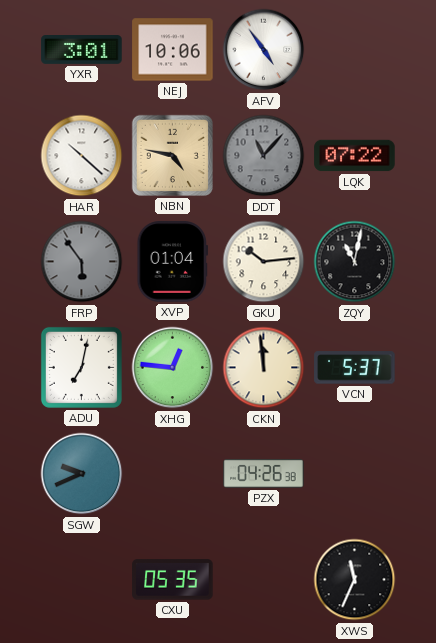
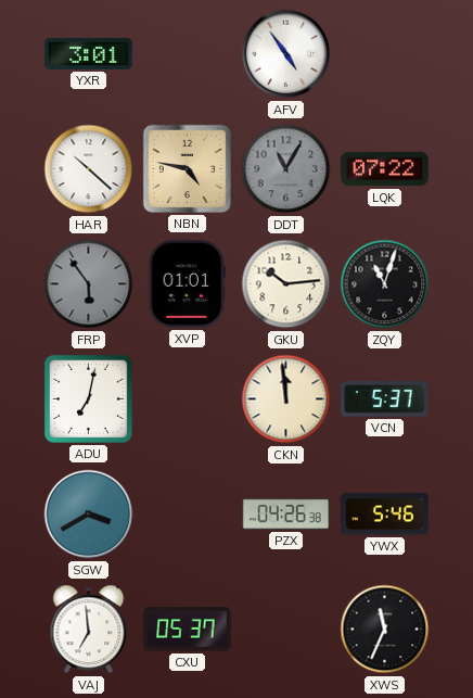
NEJ: 10:06 -> none
DDT: 11:07 -> 11:05
XVP: 01:04 -> 01:01
ZQY: 11:02 -> 11:03
XHG: 12:46 -> none
SGW: 9:41 -> 3:40
YWX: none -> 5:46
VAJ: none -> 6:59
CXU: 05:35 -> 05:37
